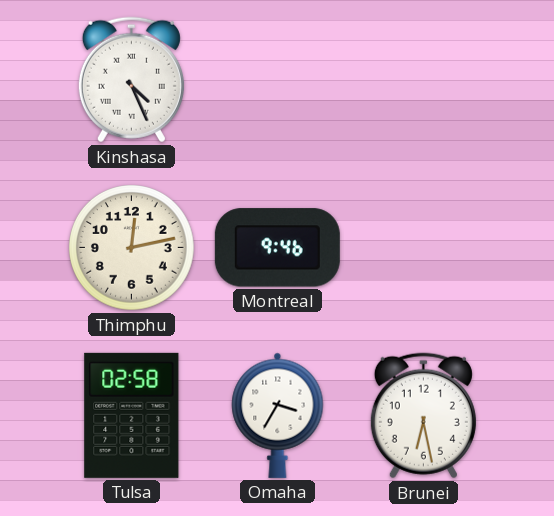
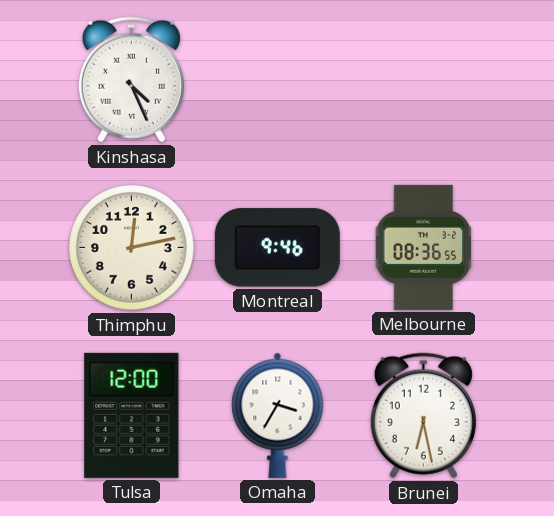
Melbourne: none -> 08:36
Tulsa: 02:58 -> 12:00
